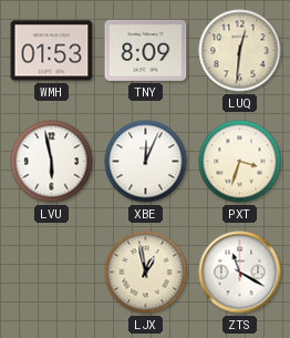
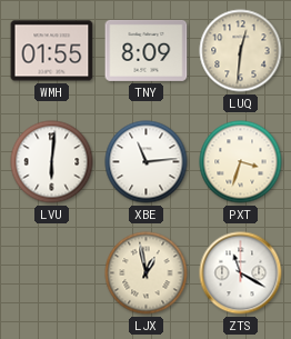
WMH: 01:53 -> 01:55
LVU: 5:58 -> 6:01
XBE: 12:04 -> 11:14
